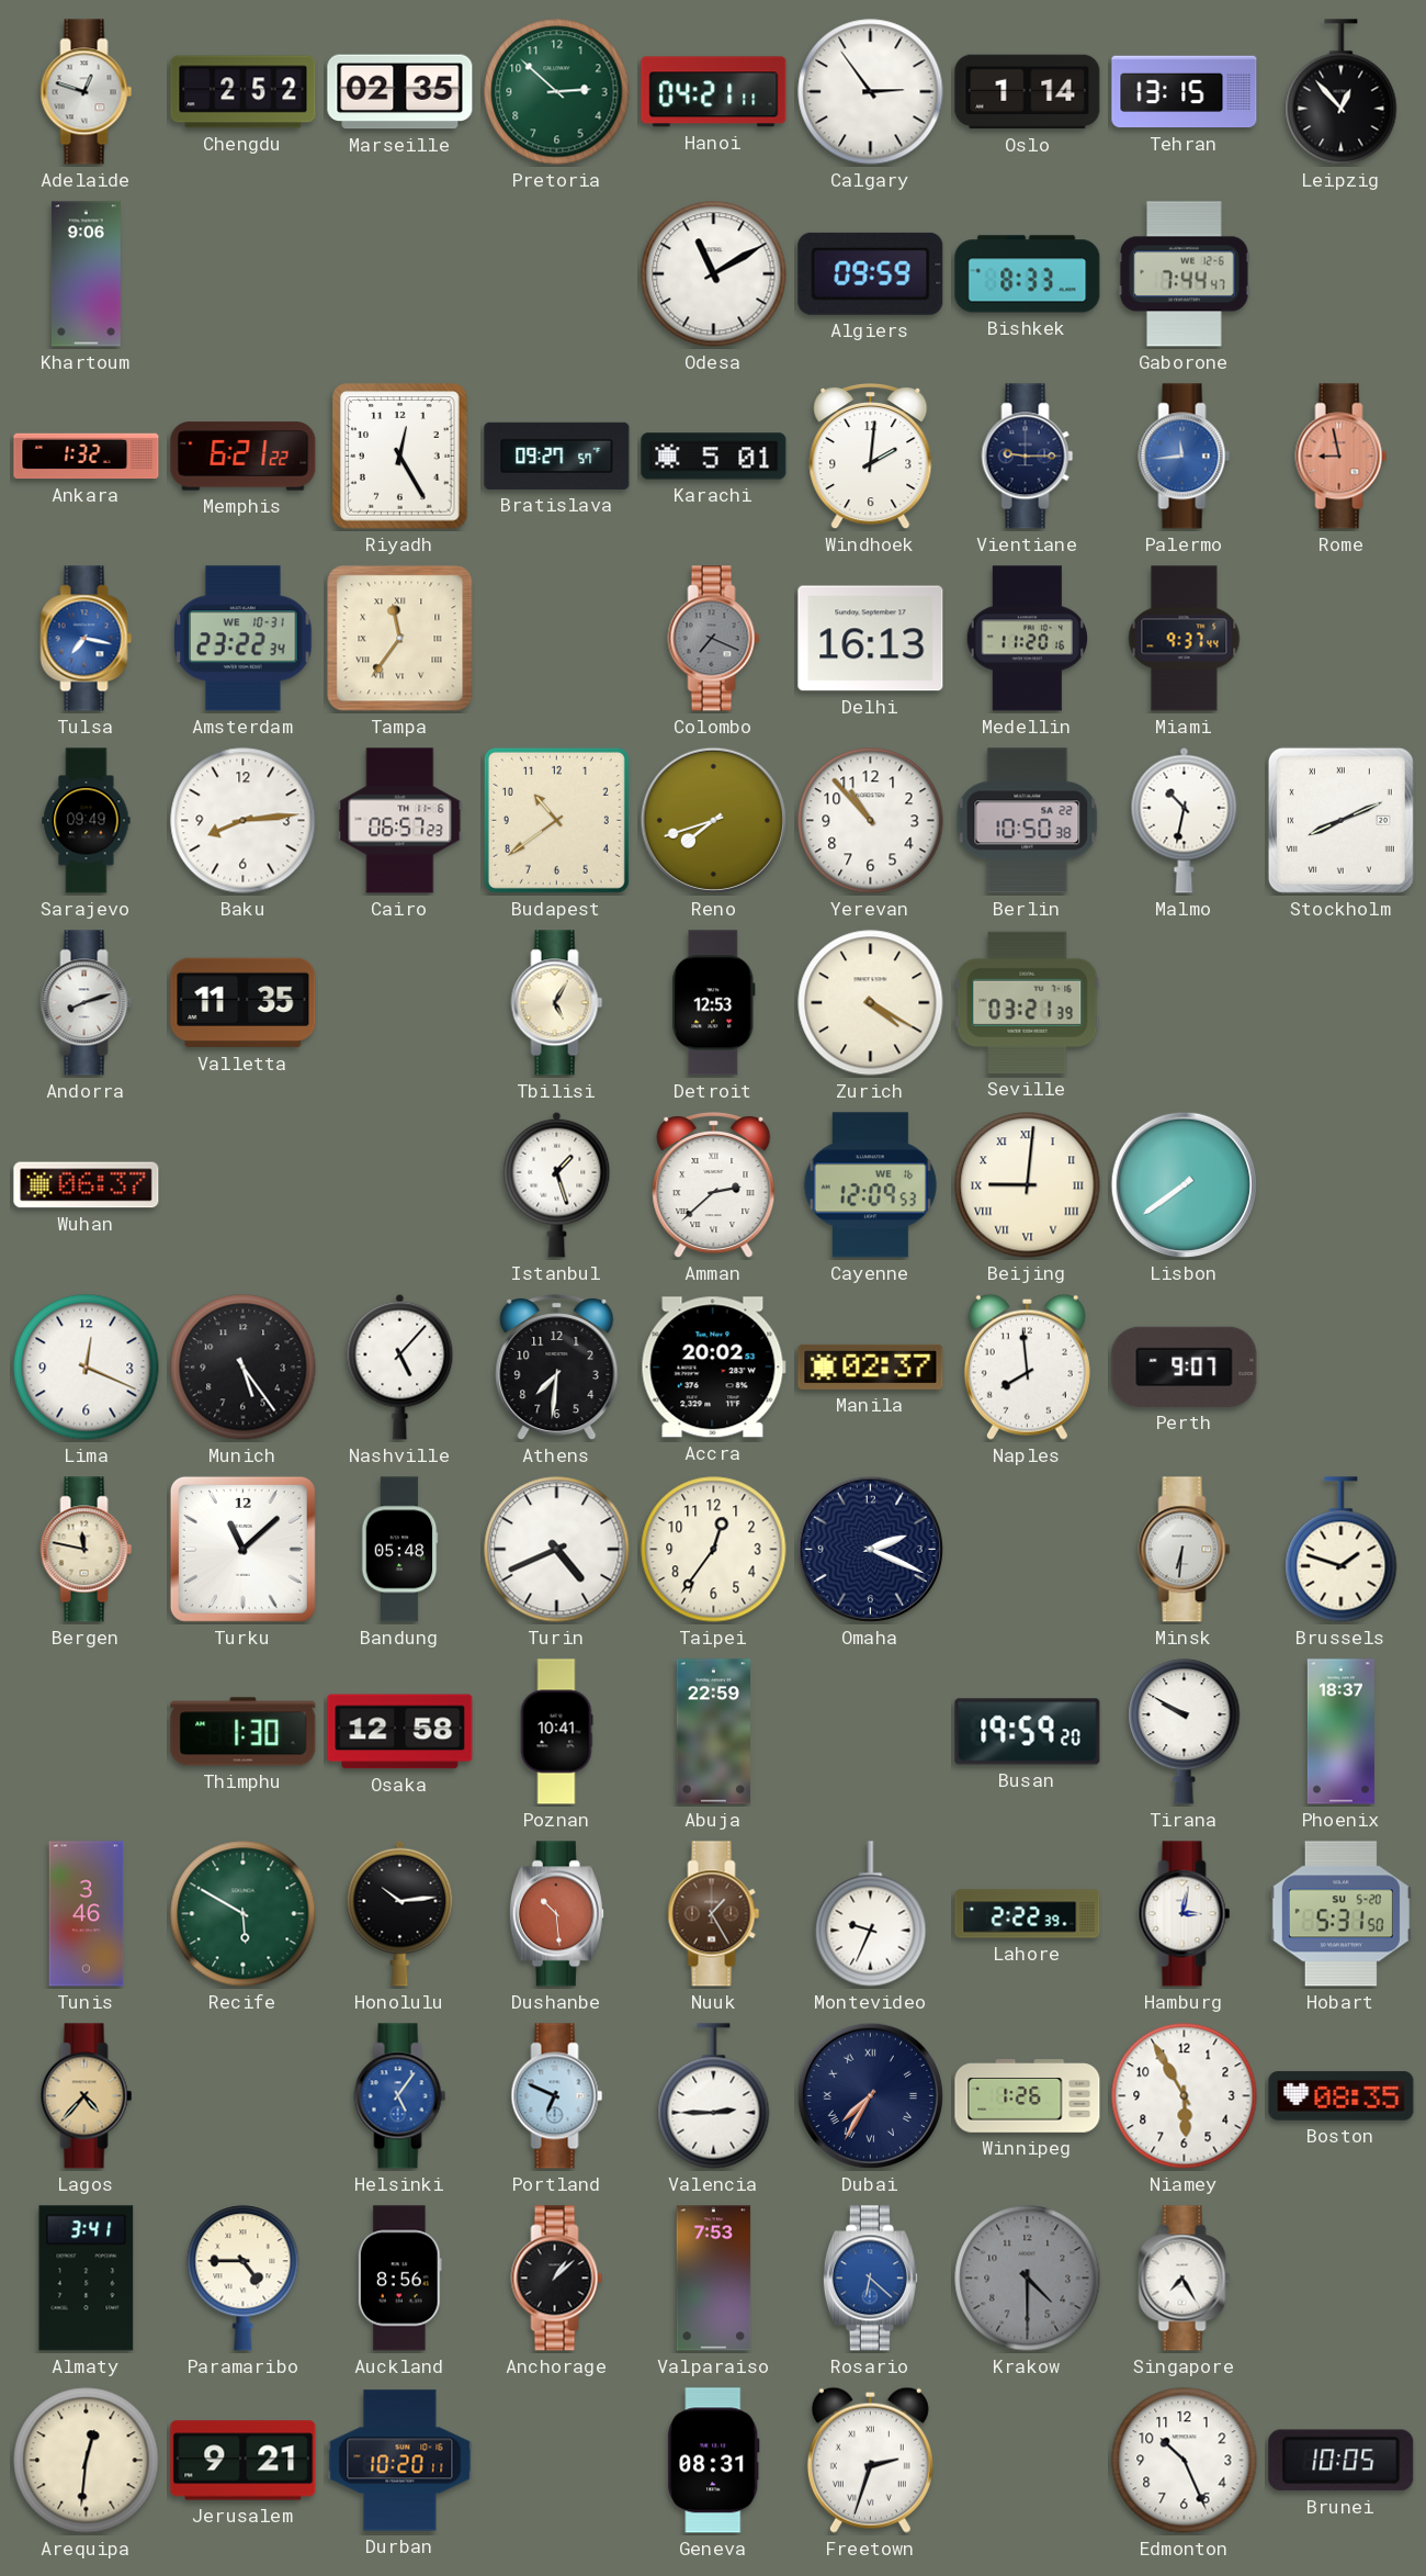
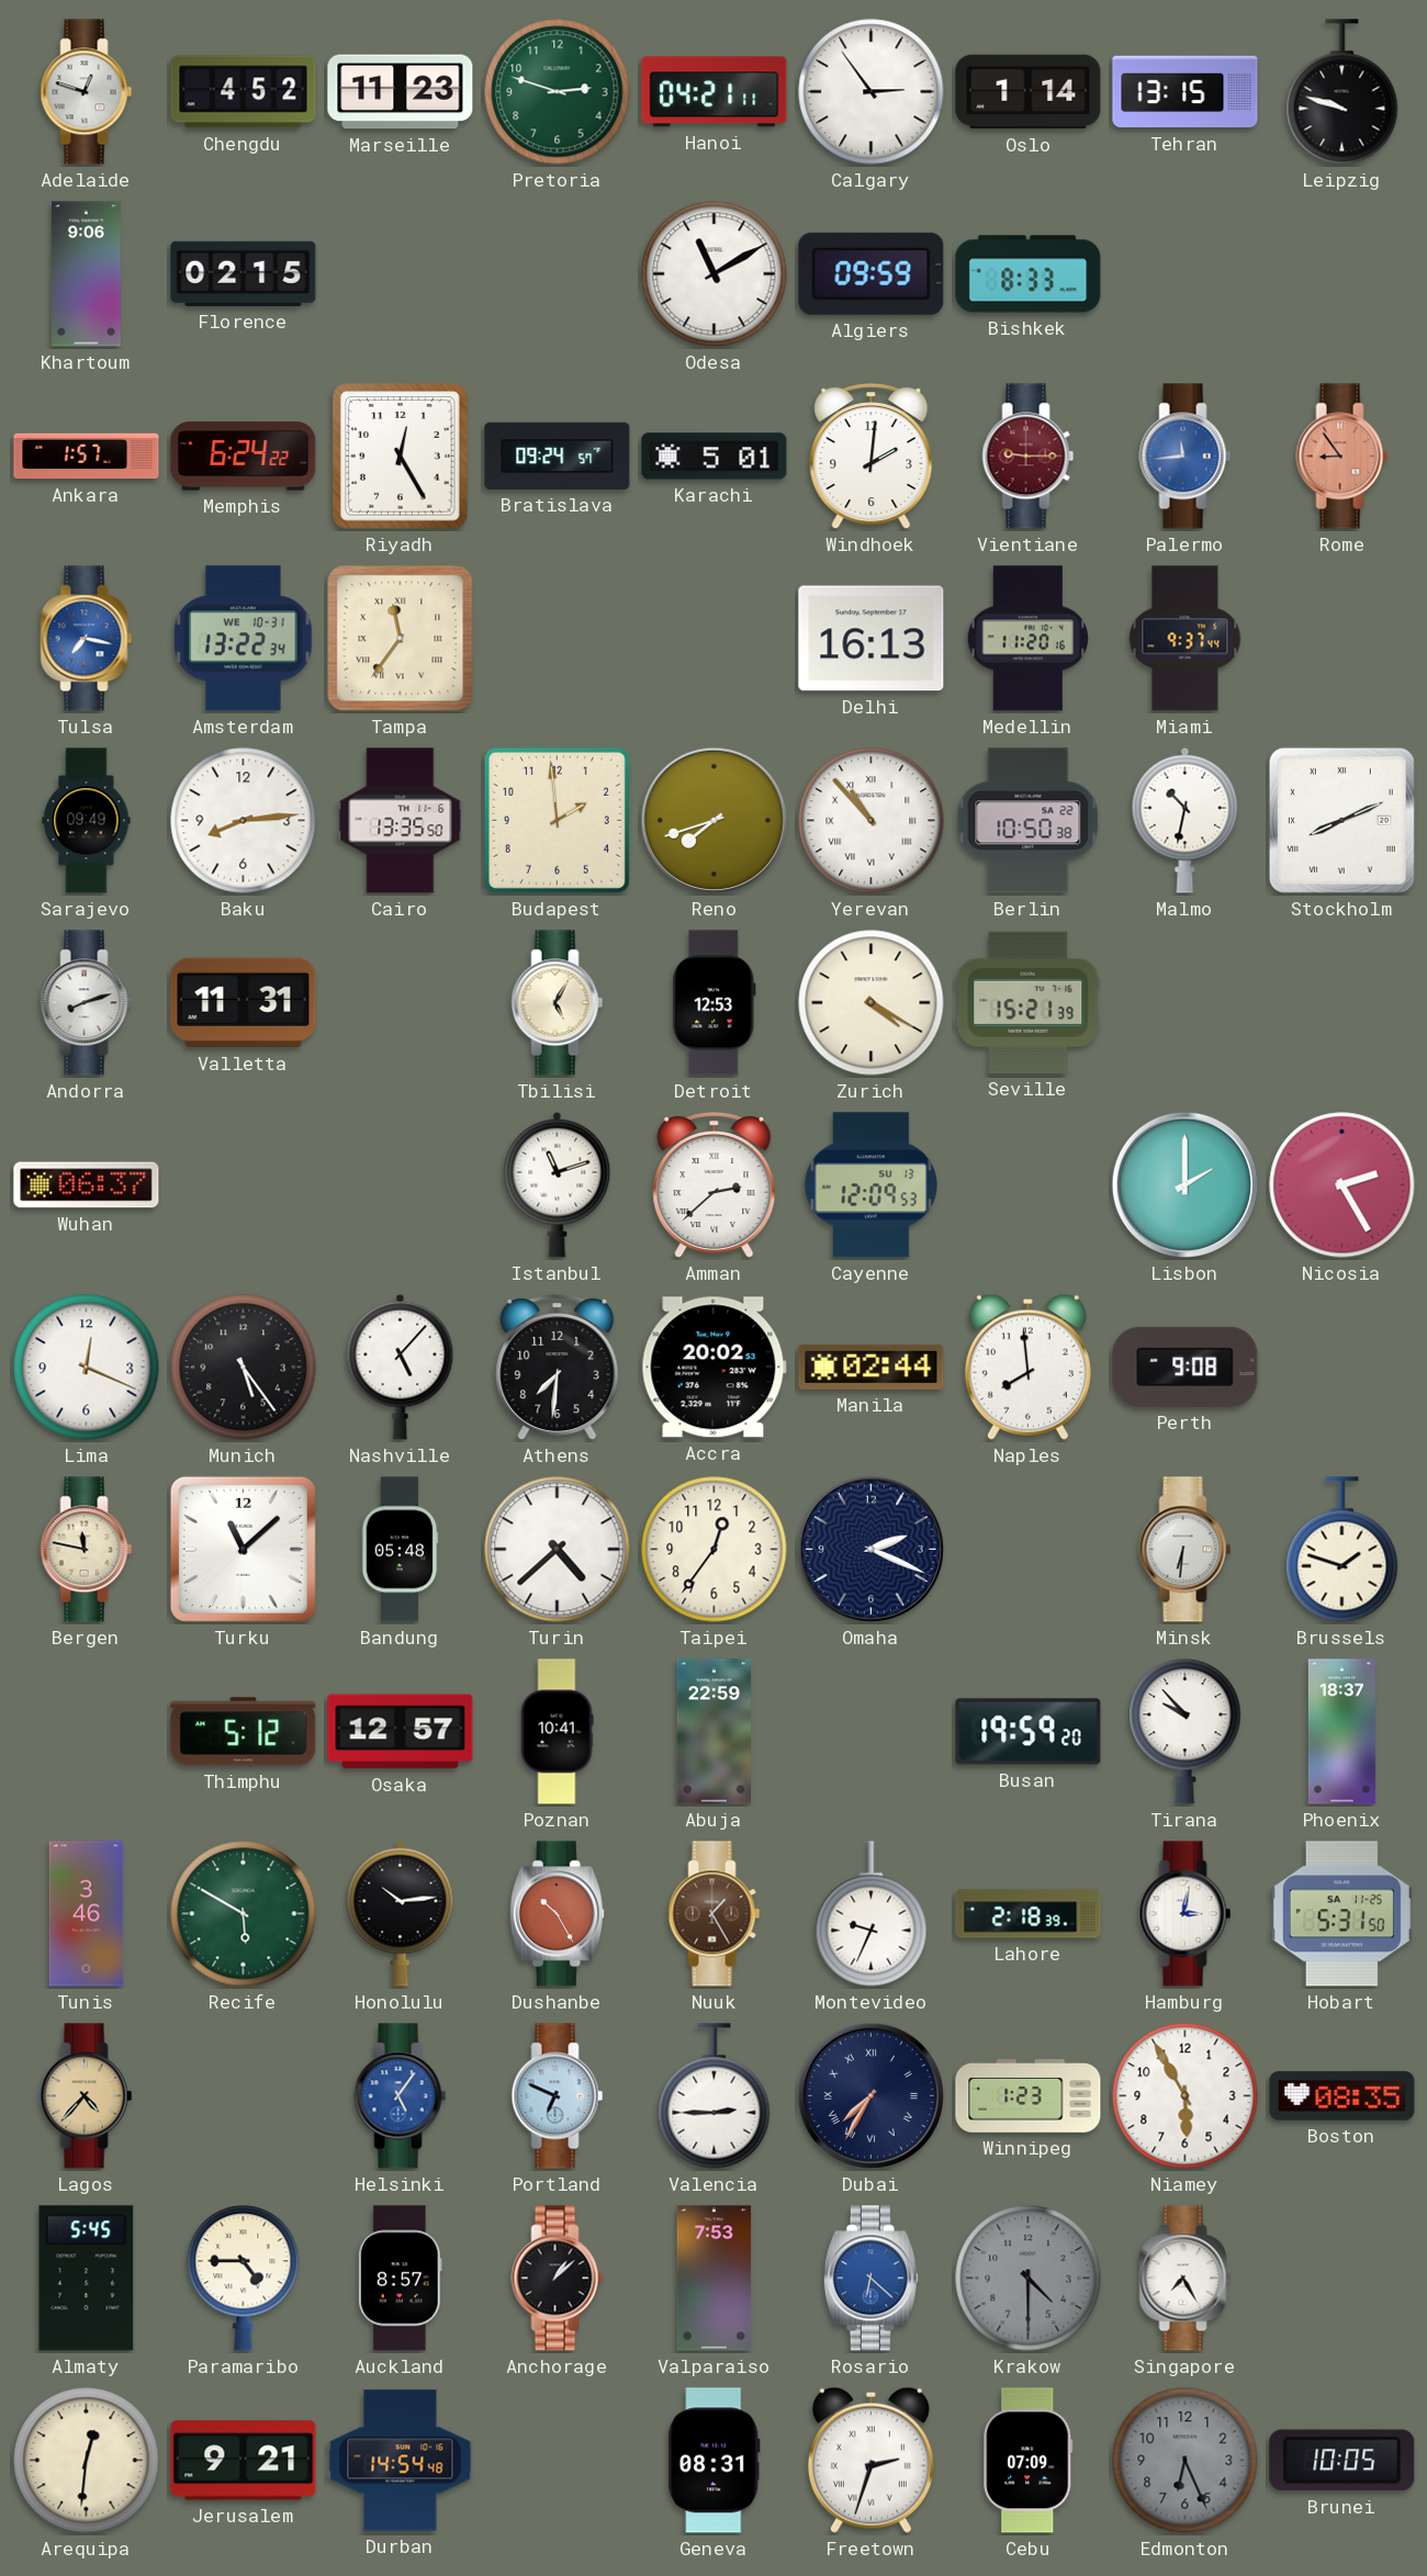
Chengdu: 2:52 -> 4:52
Marseille: 02:35 -> 11:23
Pretoria: 2:52 -> 2:48
Leipzig: 12:53 -> 9:48
Florence: none -> 02:15
Gaborone: 7:44 -> none
Ankara: 1:32 -> 1:57
Memphis: 6:21 -> 6:24
Bratislava: 09:27 -> 09:24
Vientiane dial: navy -> burgundy
Rome: 8:58 -> 8:54
Amsterdam: 23:22 -> 13:22
Colombo: 7:19 -> none
Cairo: 06:57 -> 13:35
Budapest: 10:39 -> 1:59
Yerevan numerals: Arabic -> Roman
Valletta: 11:35 -> 11:31
Seville: 03:21 -> 15:21
Istanbul: 1:27 -> 11:12
Cayenne date: WE 16 -> SU 13
Beijing: 9:01 -> none
Lisbon: 7:39 -> 2:00
Nicosia: none -> 2:25
Manila: 02:37 -> 02:44
Perth: 9:07 -> 9:08
Turin: 4:41 -> 4:38
Thimphu: 1:30 -> 5:12
Osaka: 12:58 -> 12:57
Tirana: 9:50 -> 9:53
Dushanbe: 10:29 -> 10:25
Lahore: 2:22 -> 2:18
Hobart date: SU 5-20 -> SA 11-25
Winnipeg: 1:26 -> 1:23
Almaty: 3:41 -> 5:45
Auckland: 8:56 -> 8:57
Durban: 10:20 -> 14:54
Cebu: none -> 07:09
Edmonton: 10:26 -> 6:26
Edmonton dial: white -> grey
